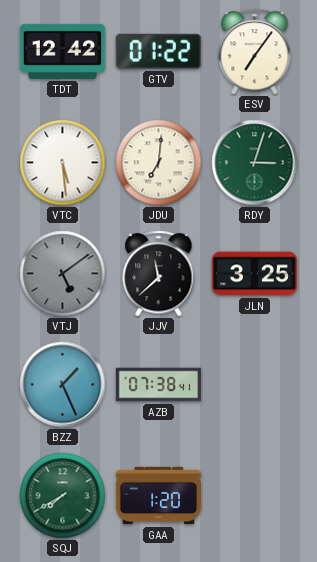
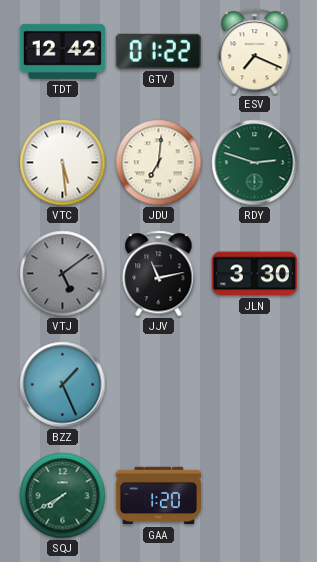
ESV: 7:06 -> 7:19
RDY: 3:03 -> 2:48
JJV: 11:38 -> 11:13
JLN: 3:25 -> 3:30
AZB: 07:38 -> none
